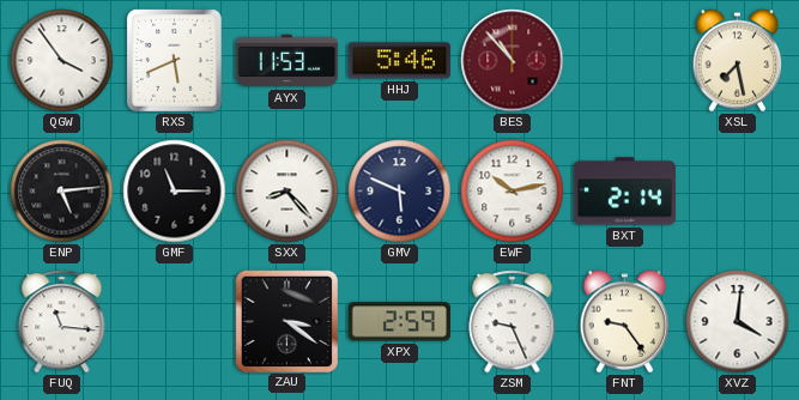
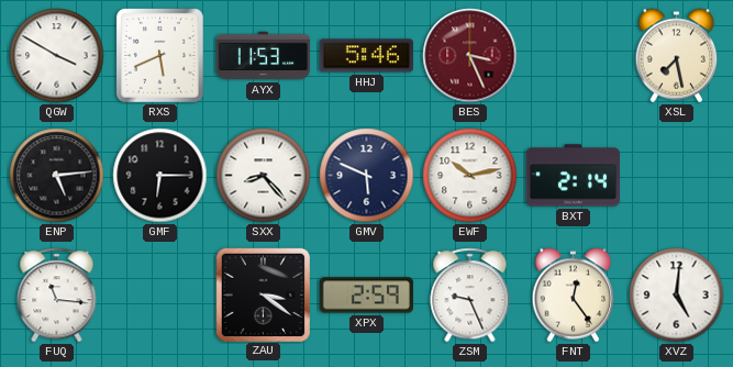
QGW: 3:54 -> 3:50
BES: 10:53 -> 3:26
GMF: 11:15 -> 6:15
FNT: 9:24 -> 12:24
XVZ: 4:01 -> 5:01
